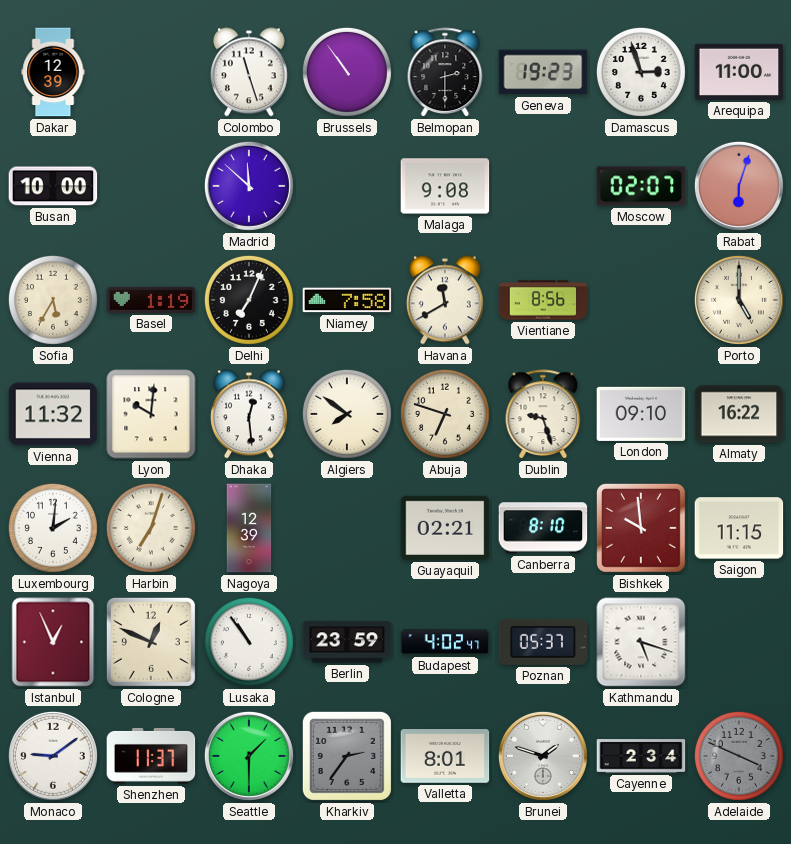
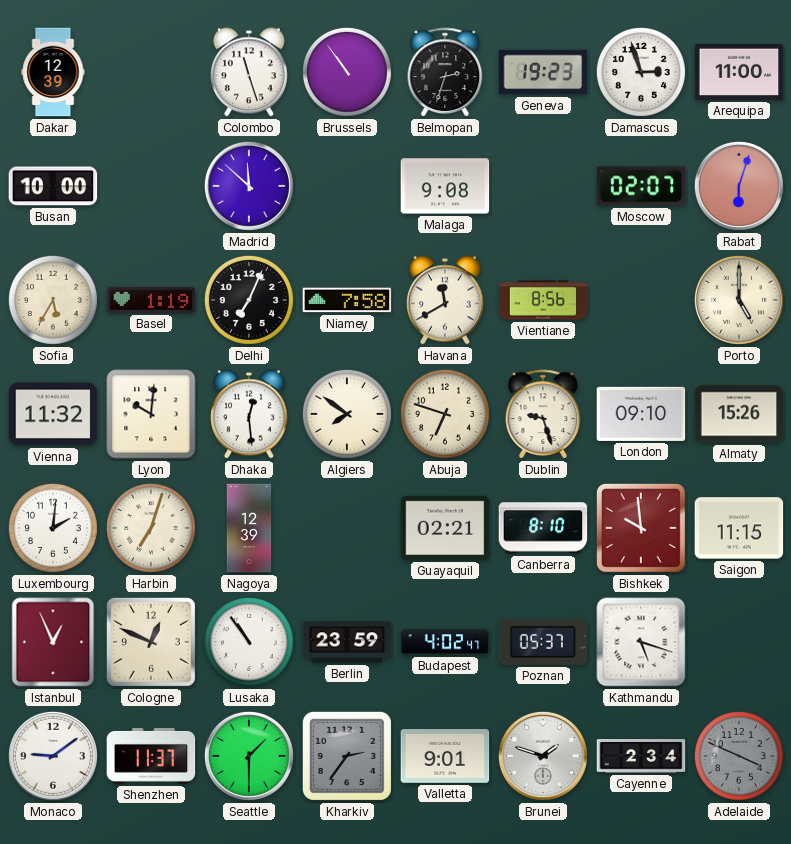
Belmopan: 2:30 -> 2:33
Almaty: 16:22 -> 15:26
Valletta: 8:01 -> 9:01
